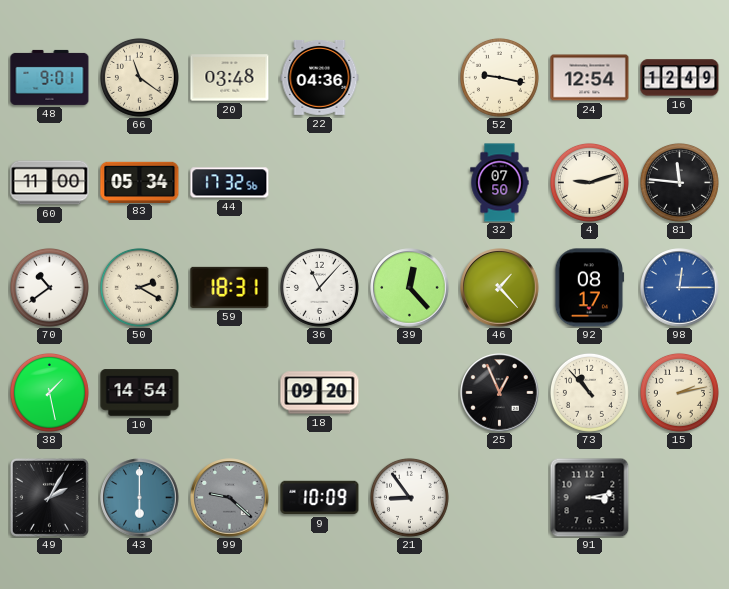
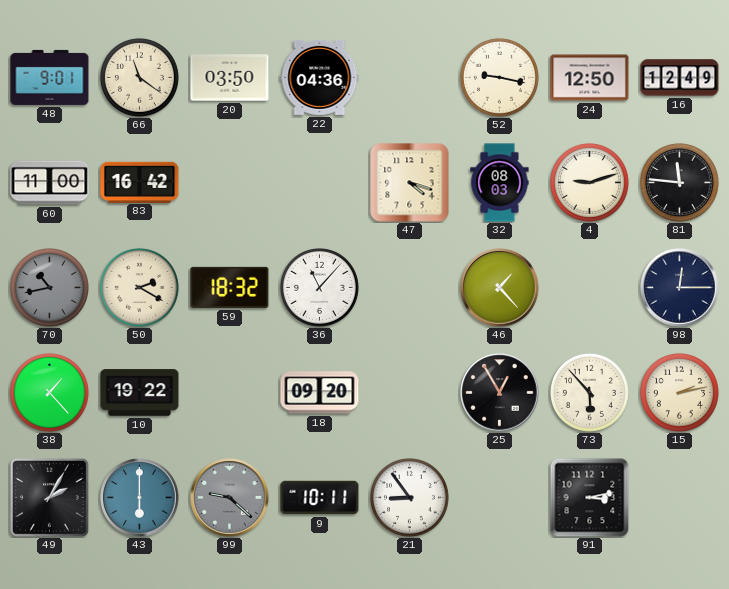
20: 03:48 -> 03:50
24: 12:54 -> 12:50
83: 05:34 -> 16:42
44: 17:32 -> none
47: none -> 4:18
32: 07:50 -> 08:03
70: 10:39 -> 10:43
70 dial: white -> grey
59: 18:31 -> 18:32
39: 12:23 -> none
92: 08:17 -> none
98 dial: blue -> navy
38: 1:28 -> 1:23
10: 14:54 -> 19:22
25: 12:56 -> 12:55
73: 10:53 -> 5:53
9: 10:09 -> 10:11
